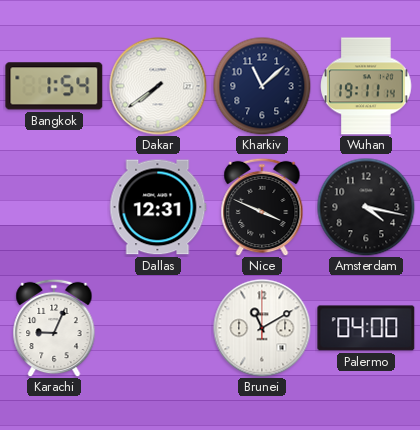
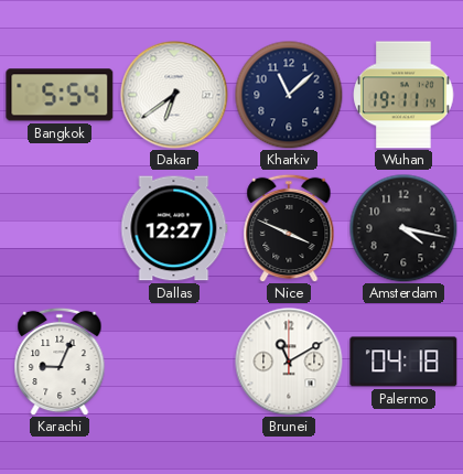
Bangkok: 1:54 -> 5:54
Dakar: 7:39 -> 6:39
Dallas: 12:31 -> 12:27
Palermo: 04:00 -> 04:18
